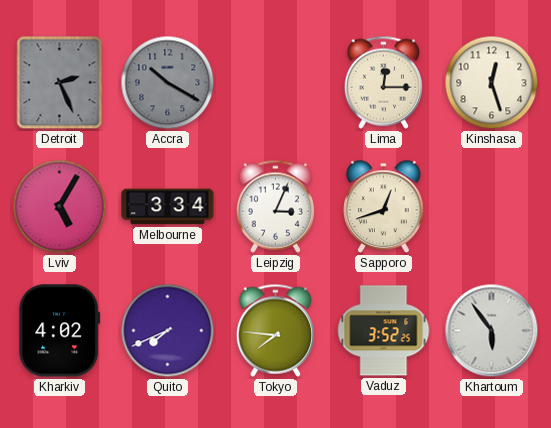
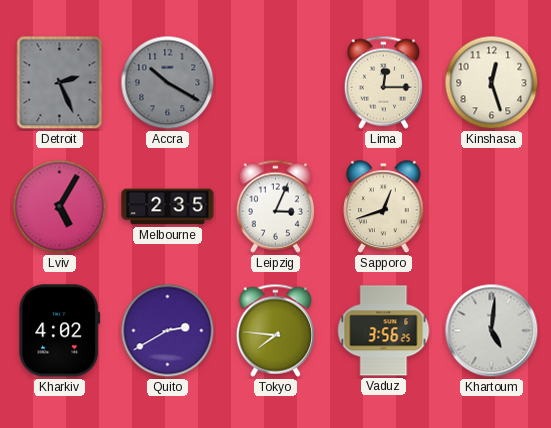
Melbourne: 3:34 -> 2:35
Quito: 7:41 -> 2:40
Vaduz: 3:52 -> 3:56
Khartoum: 5:54 -> 5:01
